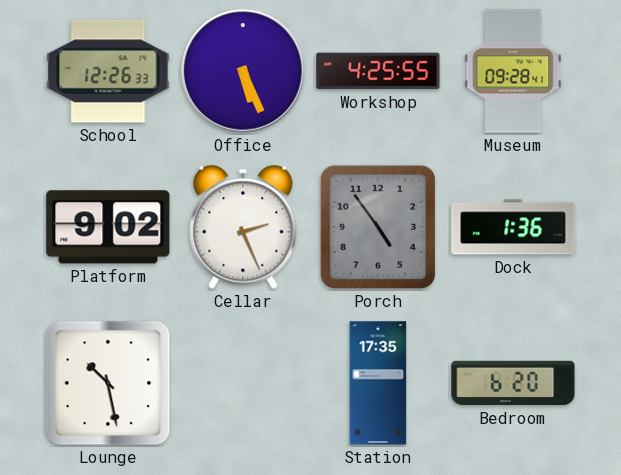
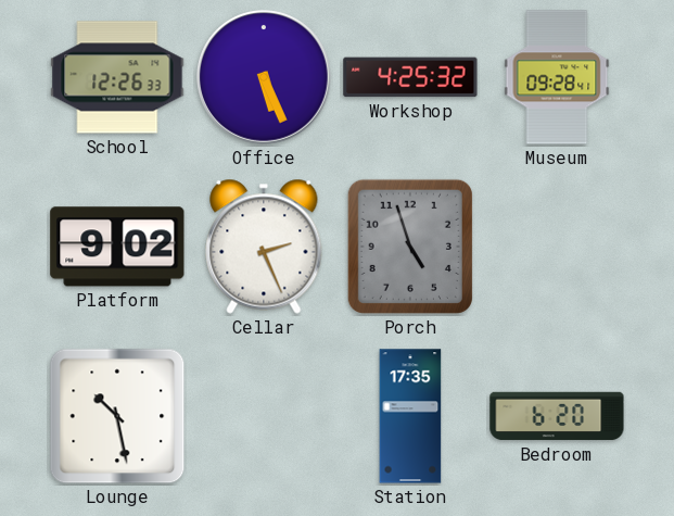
Workshop: 4:25:55 -> 4:25:32
Porch: 4:54 -> 4:57
Dock: 1:36 -> none
